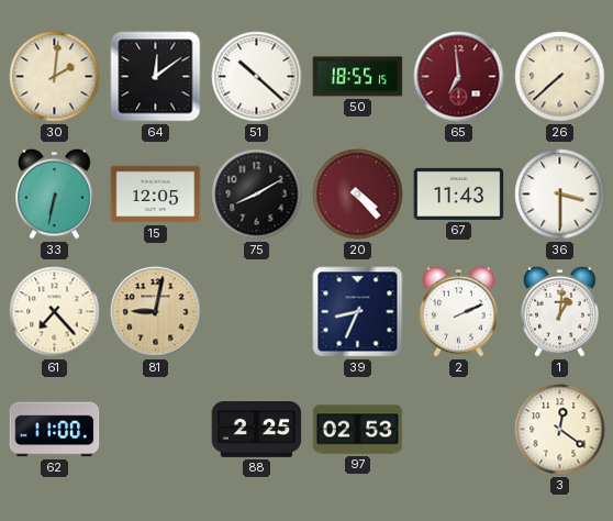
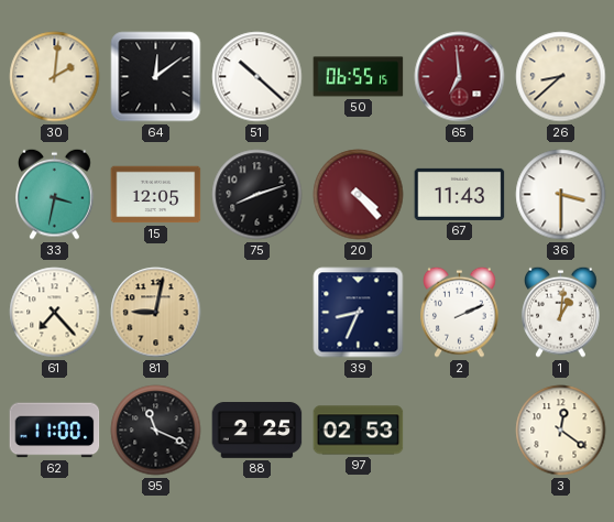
50: 18:55 -> 06:55
26: 7:38 -> 8:38
33: 6:32 -> 3:32
75: 8:10 -> 8:12
95: none -> 11:19
